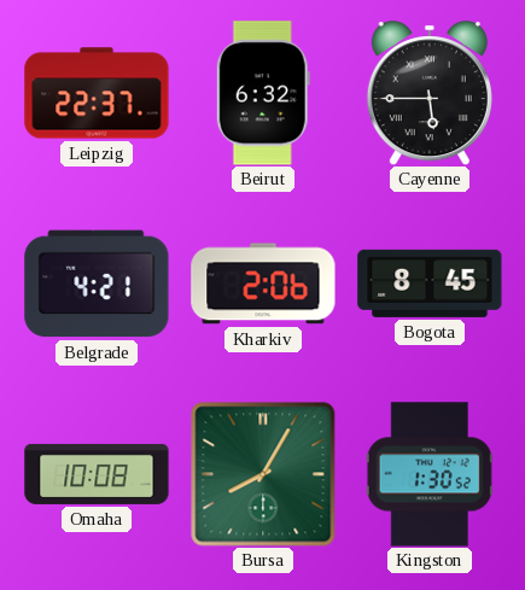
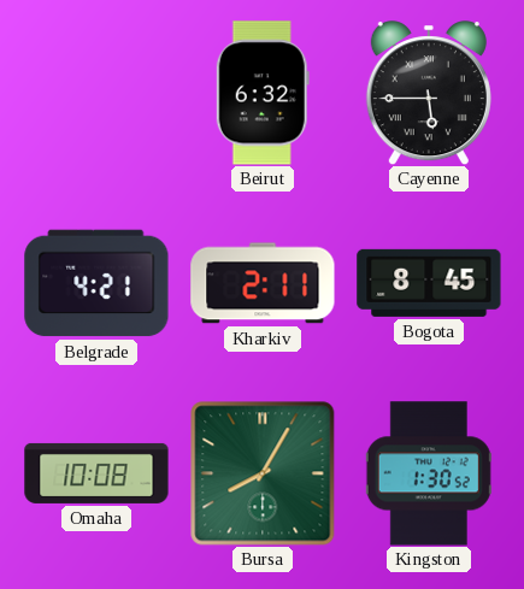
Leipzig: 22:37 -> none
Kharkiv: 2:06 -> 2:11
